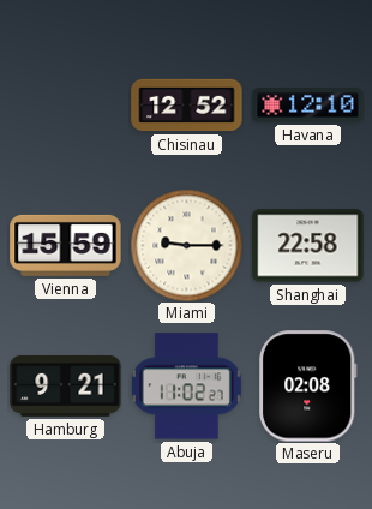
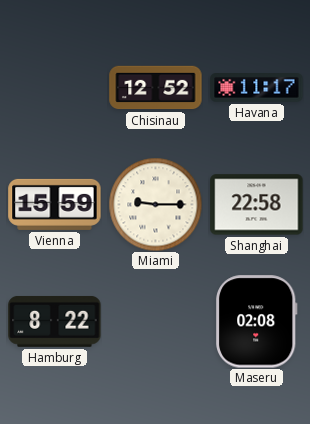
Havana: 12:10 -> 11:17
Hamburg: 9:21 -> 8:22
Abuja: 11:02 -> none
